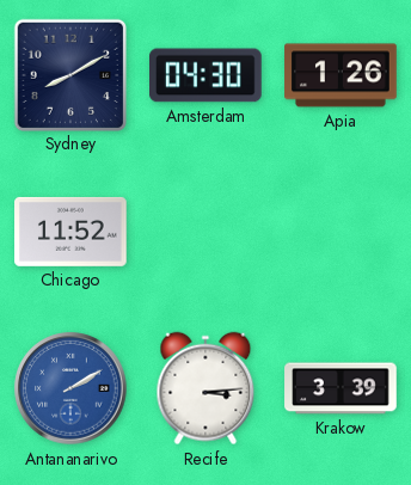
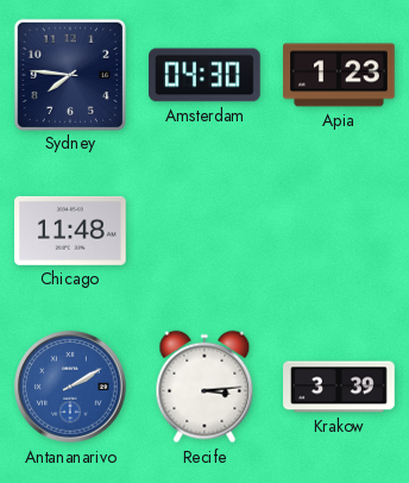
Sydney: 8:10 -> 7:46
Apia: 1:26 -> 1:23
Chicago: 11:52 -> 11:48
